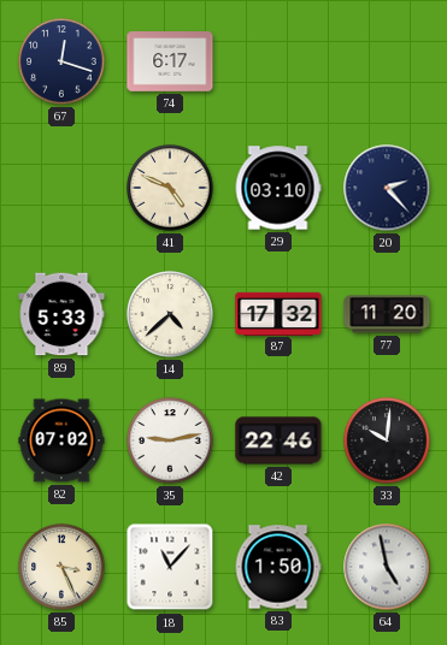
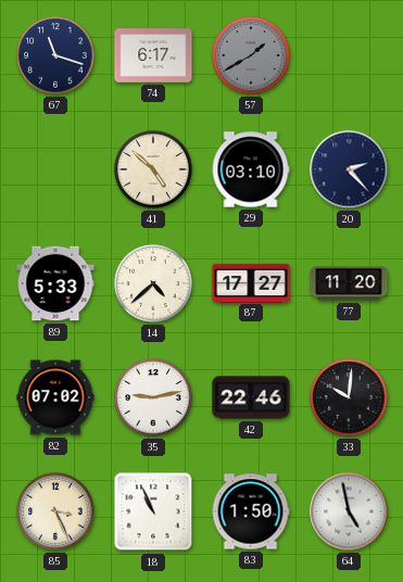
67: 12:18 -> 11:18
57: none -> 1:40
41: 4:49 -> 4:52
87: 17:32 -> 17:27
18: 11:07 -> 10:56
